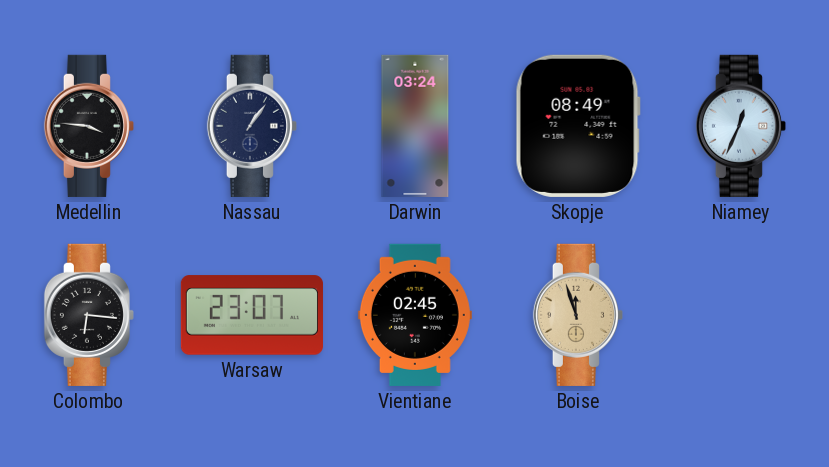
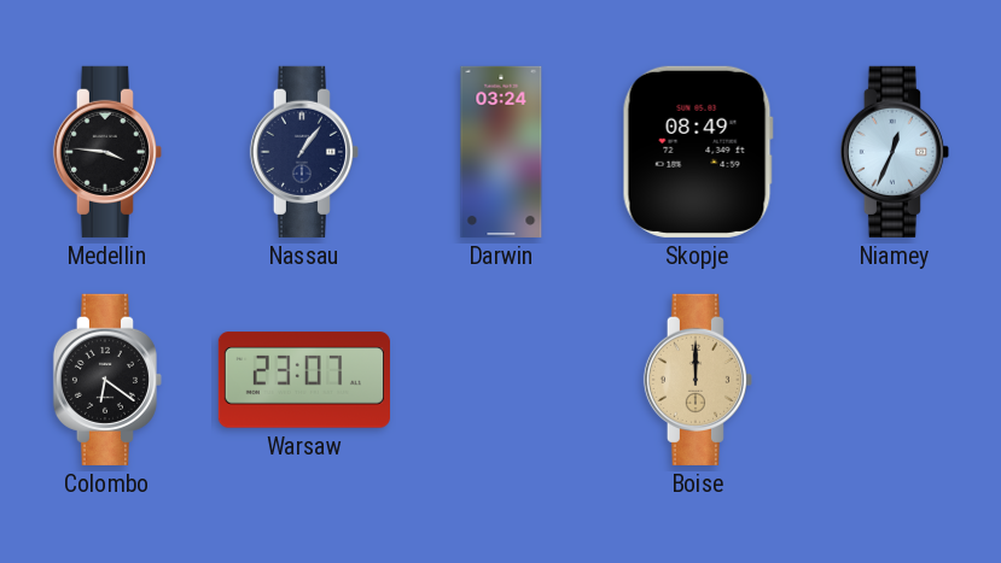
Colombo: 6:16 -> 6:21
Vientiane: 02:45 -> none
Boise: 11:57 -> 12:00
